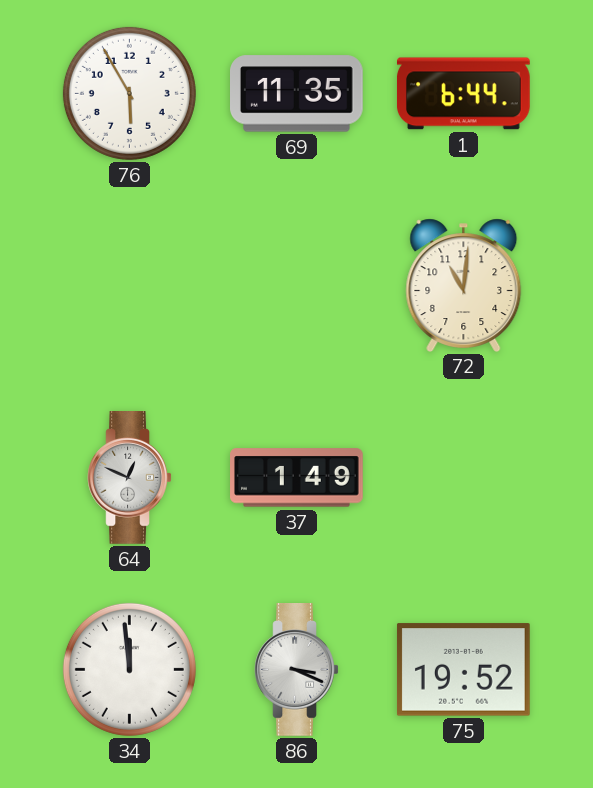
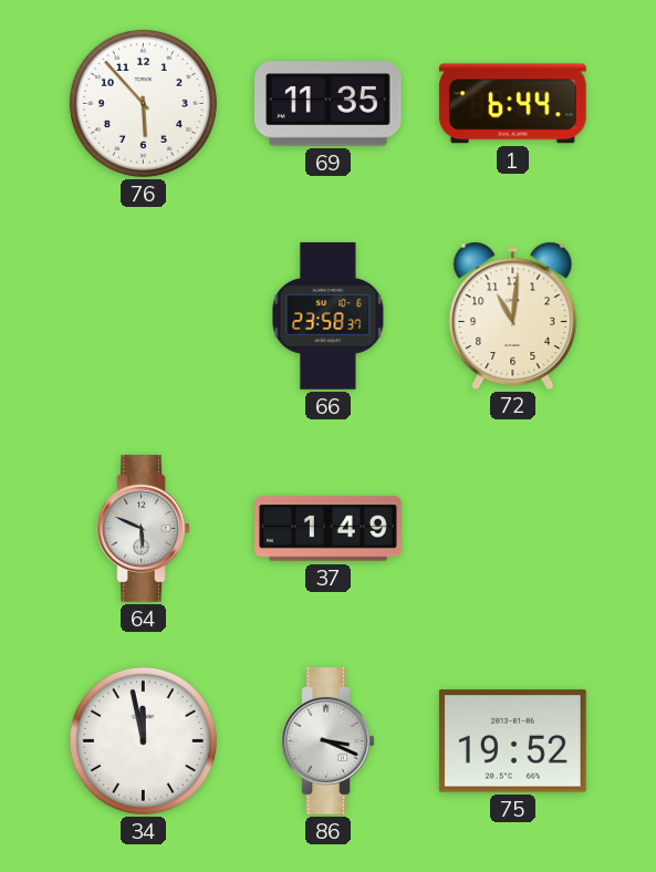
76: 5:55 -> 5:53
66: none -> 23:58
64: 12:49 -> 5:49
34: 11:59 -> 11:58
